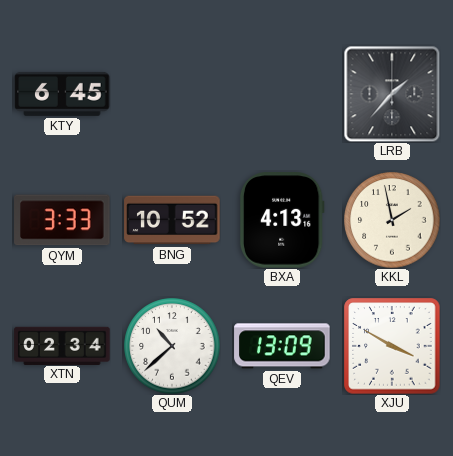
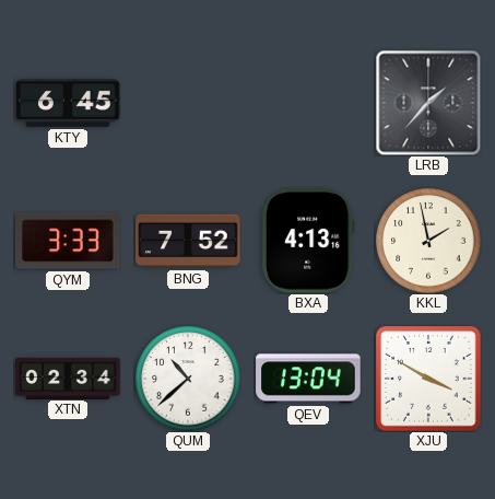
BNG: 10:52 -> 7:52
QEV: 13:09 -> 13:04
